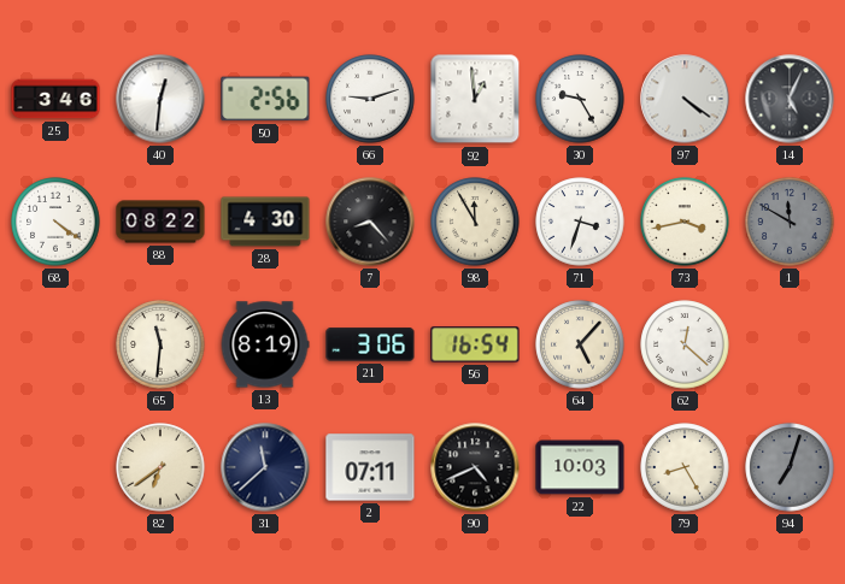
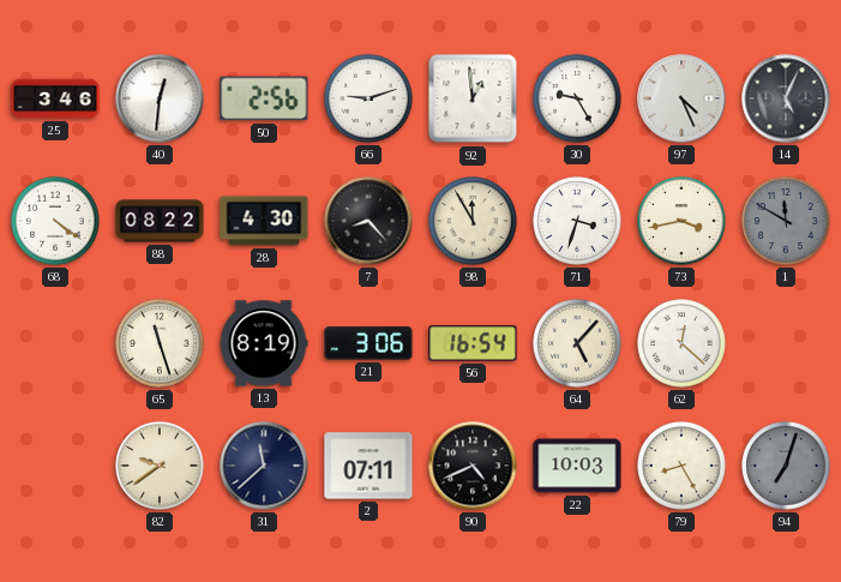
97: 4:21 -> 4:26
65: 11:31 -> 11:27
82: 6:39 -> 9:39
